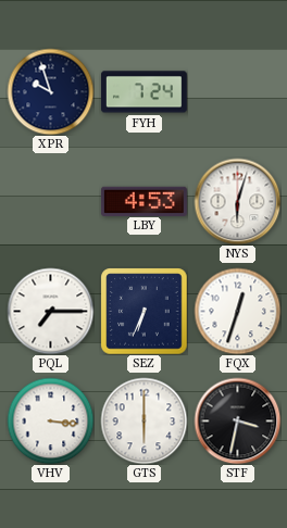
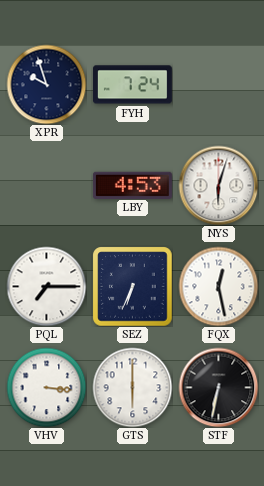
FQX: 12:33 -> 12:28
STF: 3:32 -> 6:32
